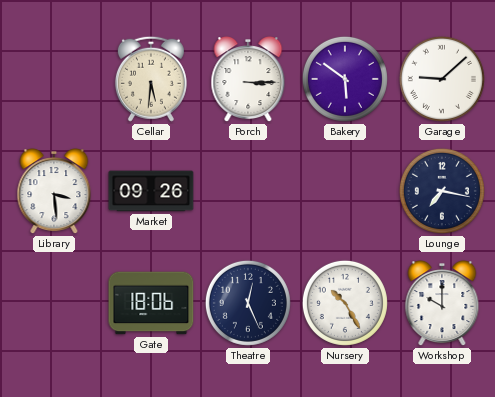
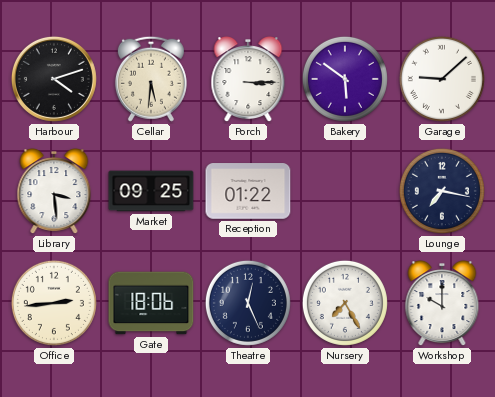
Harbour: none -> 4:12
Market: 09:26 -> 09:25
Reception: none -> 01:22
Office: none -> 2:44
Nursery: 10:25 -> 7:25
